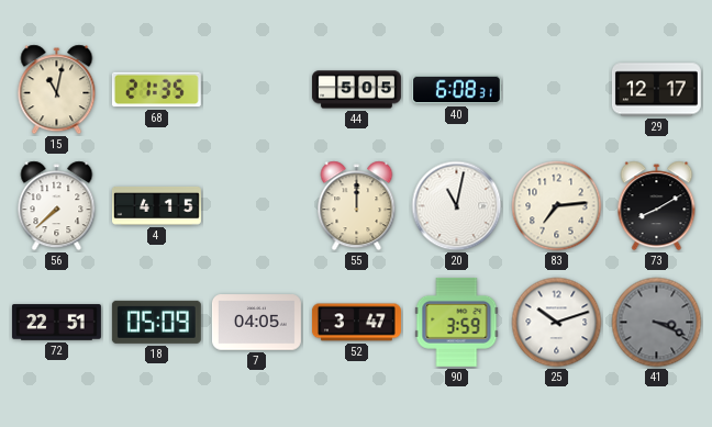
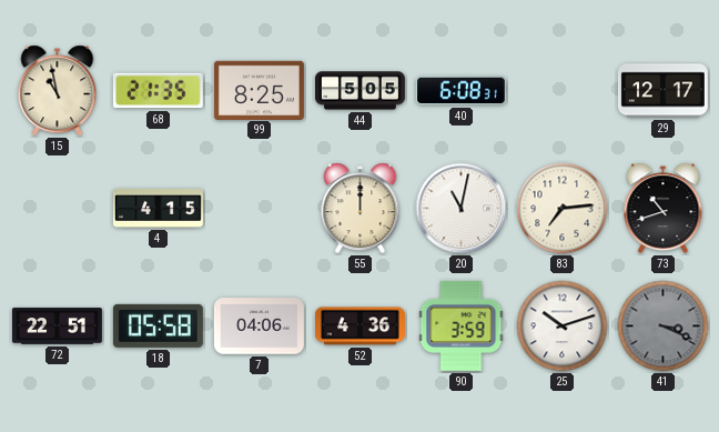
15: 11:02 -> 10:58
99: none -> 8:25
56: 7:38 -> none
73: 8:10 -> 10:42
18: 05:09 -> 05:58
7: 04:05 -> 04:06
52: 3:47 -> 4:36
